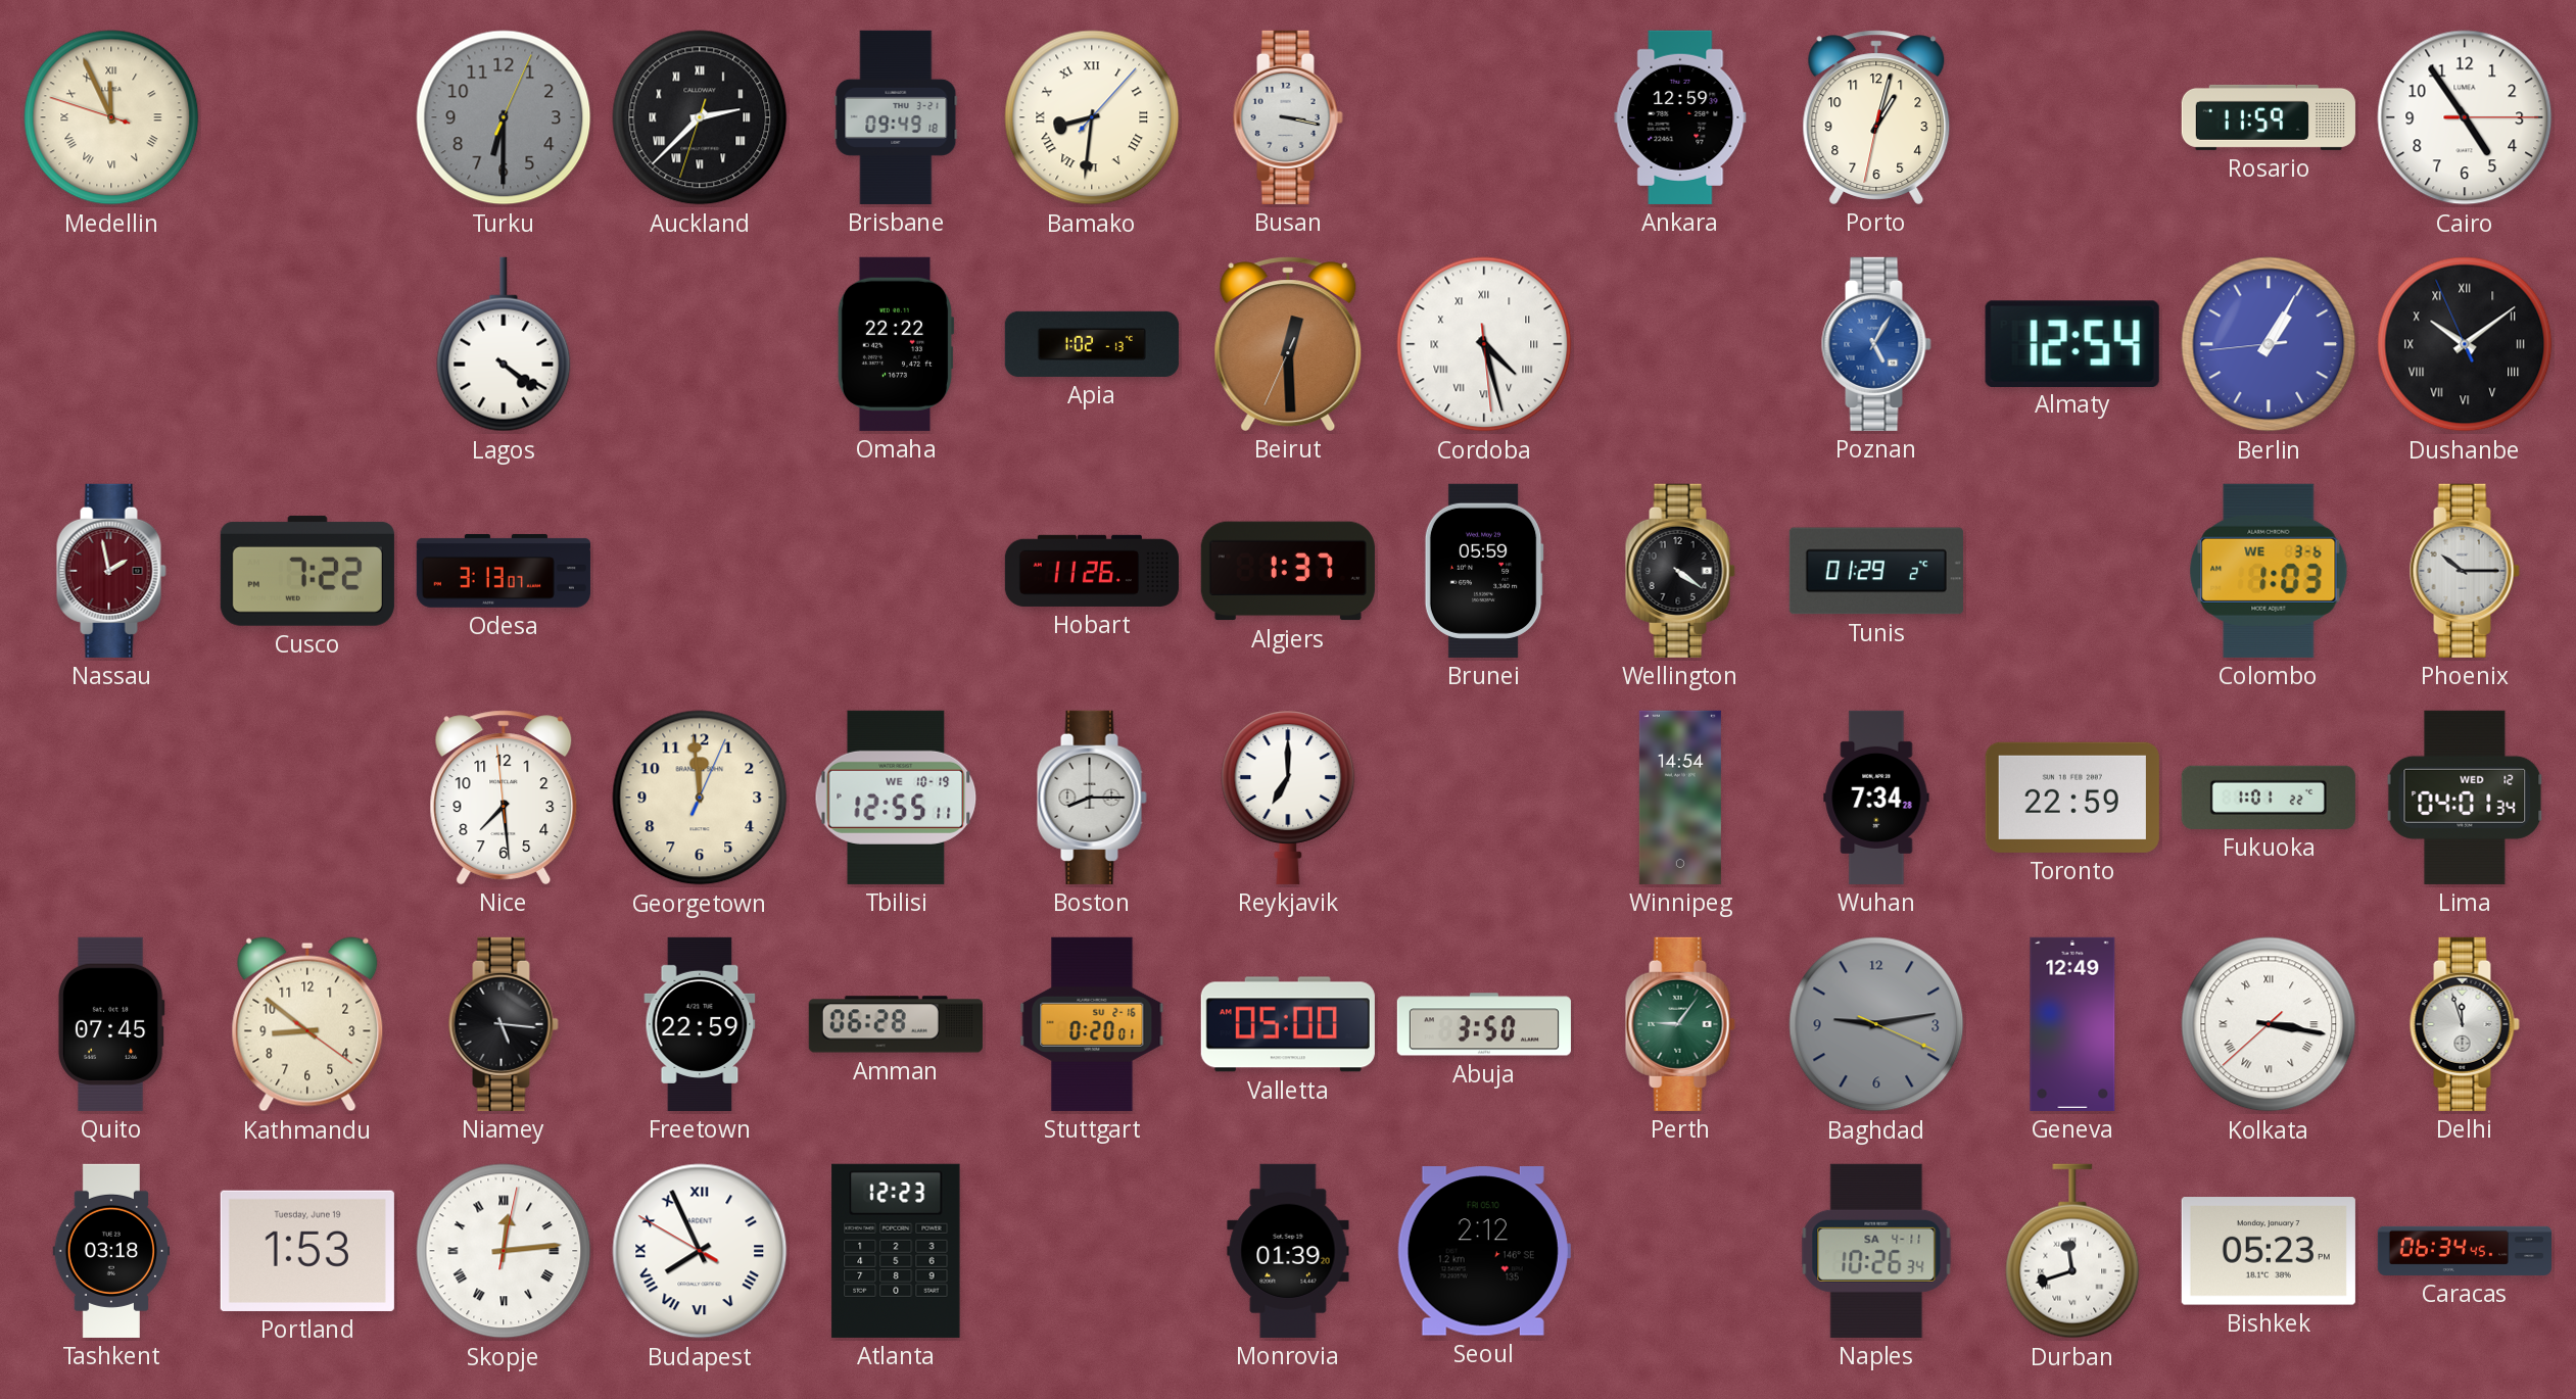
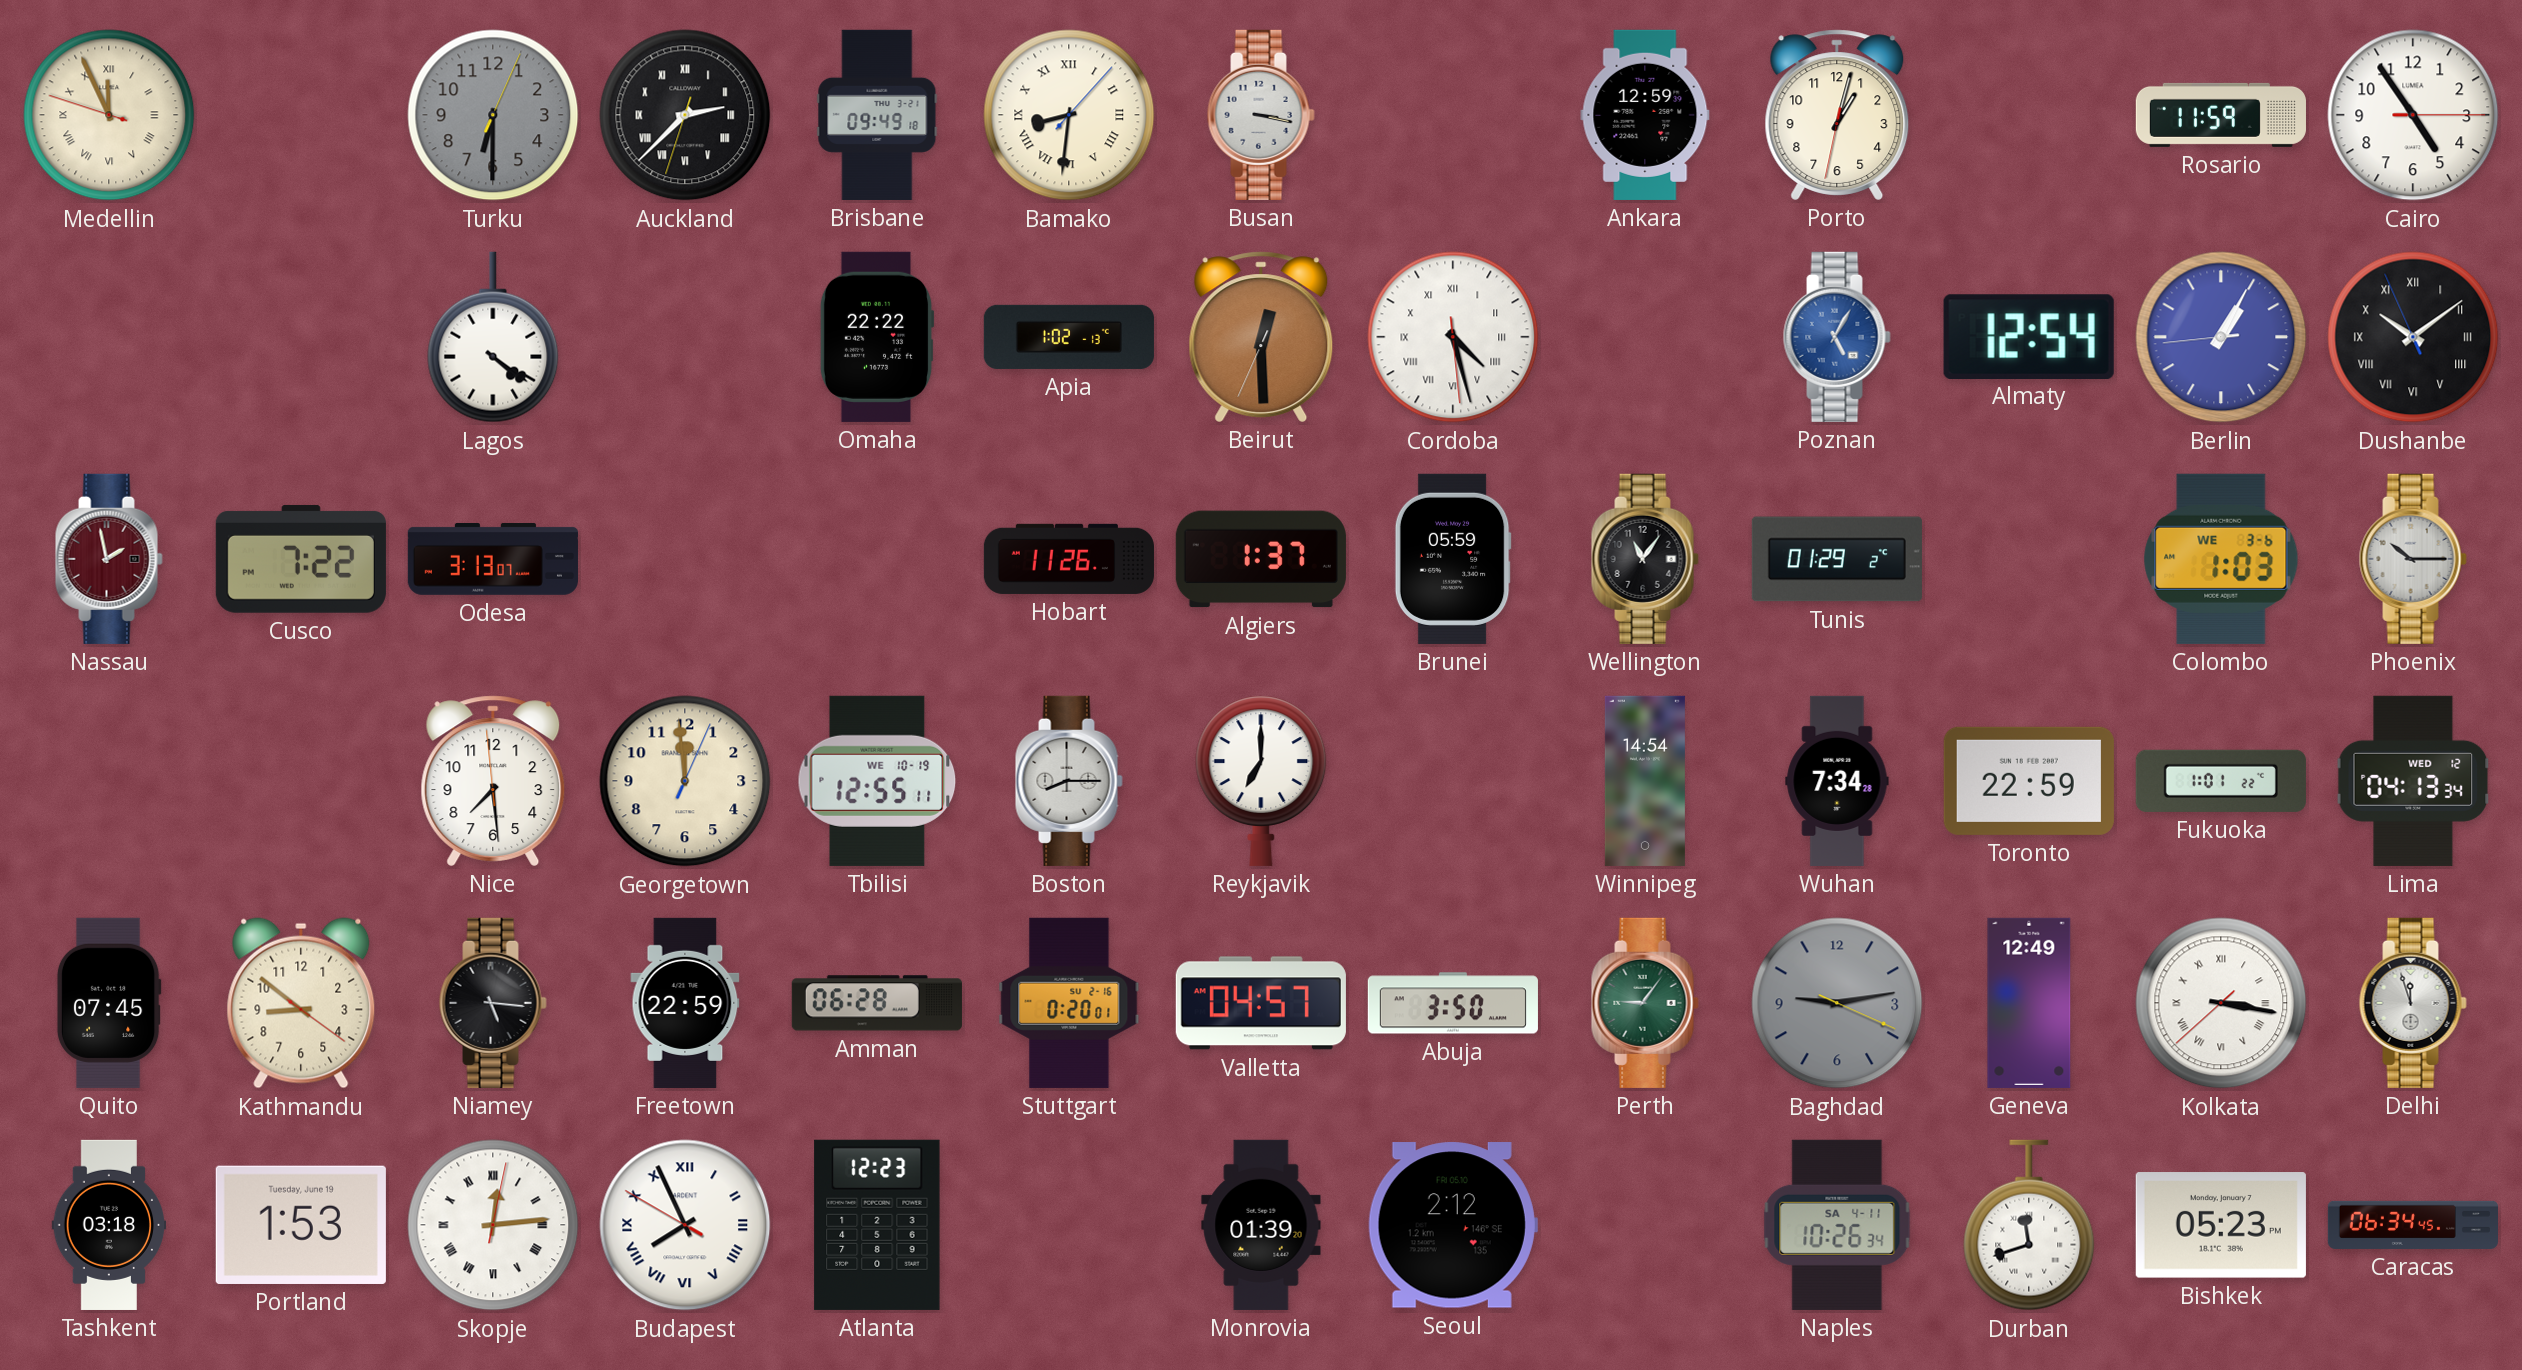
Wellington: 4:21 -> 11:06
Lima: 04:01 -> 04:13
Valletta: 05:00 -> 04:57
